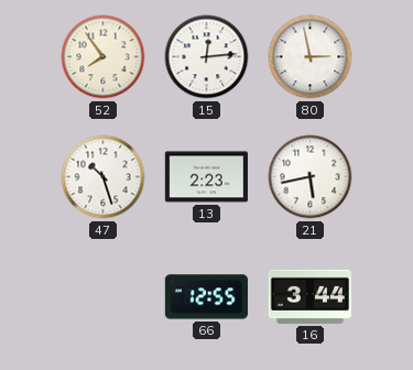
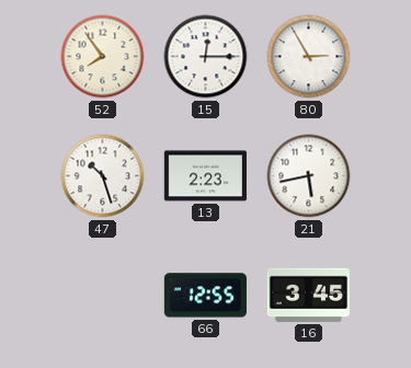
15: 12:14 -> 12:15
80: 2:58 -> 2:55
16: 3:44 -> 3:45
